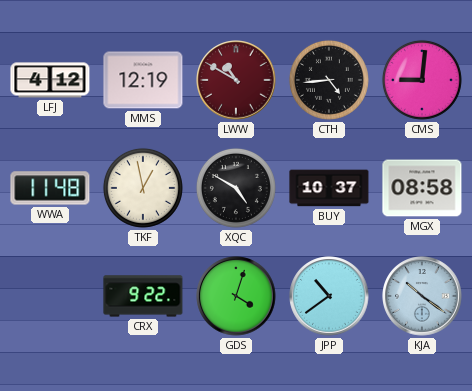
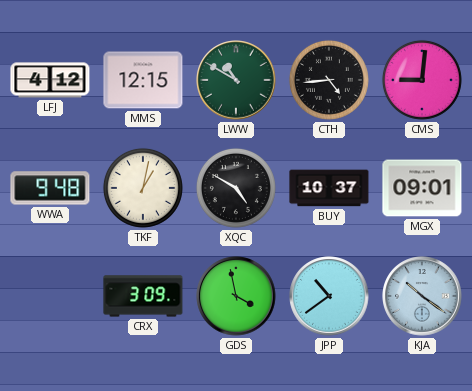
MMS: 12:19 -> 12:15
LWW dial: burgundy -> green
WWA: 11:48 -> 9:48
TKF: 12:58 -> 1:02
MGX: 08:58 -> 09:01
CRX: 9:22 -> 3:09
GDS: 4:03 -> 3:58
